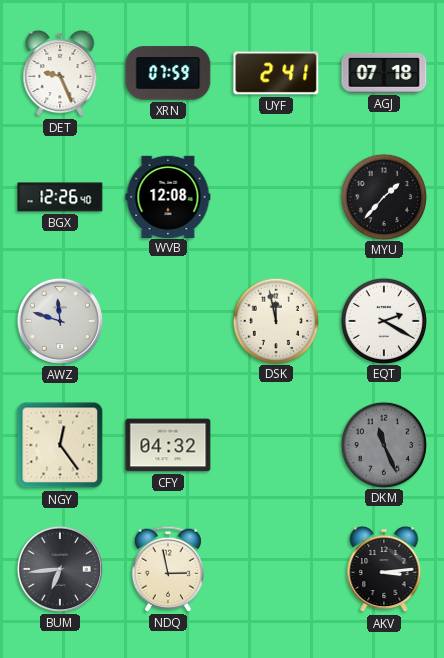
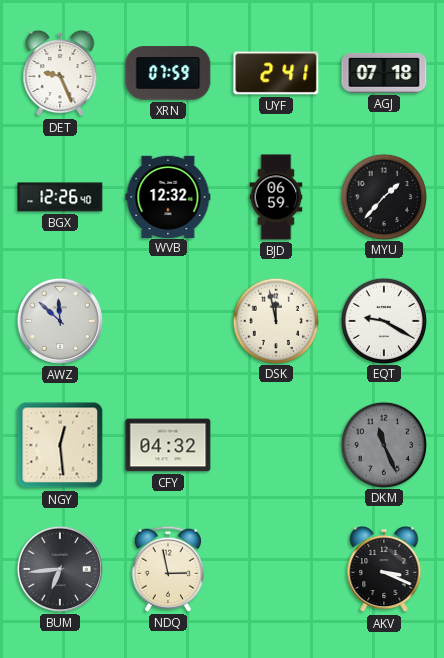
WVB: 12:08 -> 12:32
BJD: none -> 06:59
AWZ: 11:48 -> 11:52
EQT: 2:20 -> 9:20
NGY: 12:24 -> 12:29
AKV: 3:14 -> 3:19
